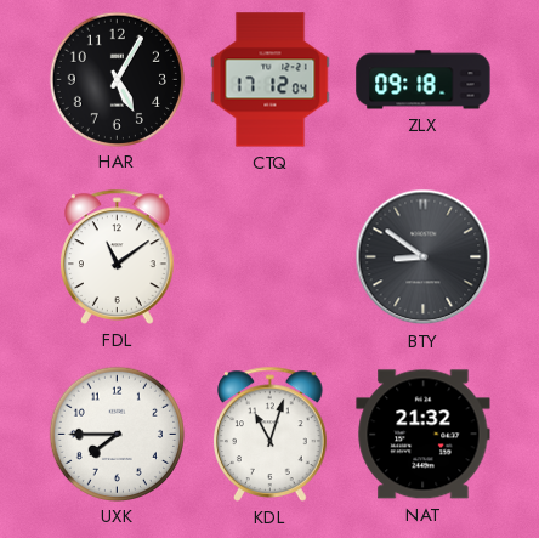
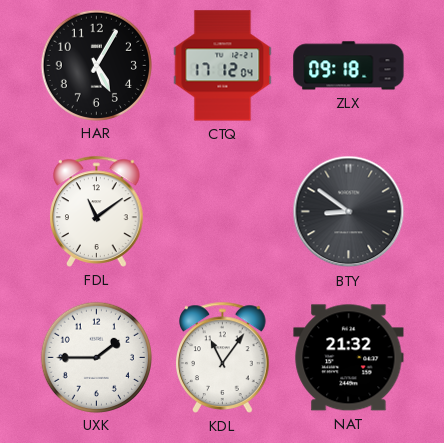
UXK: 7:45 -> 1:45
KDL: 11:03 -> 11:06
